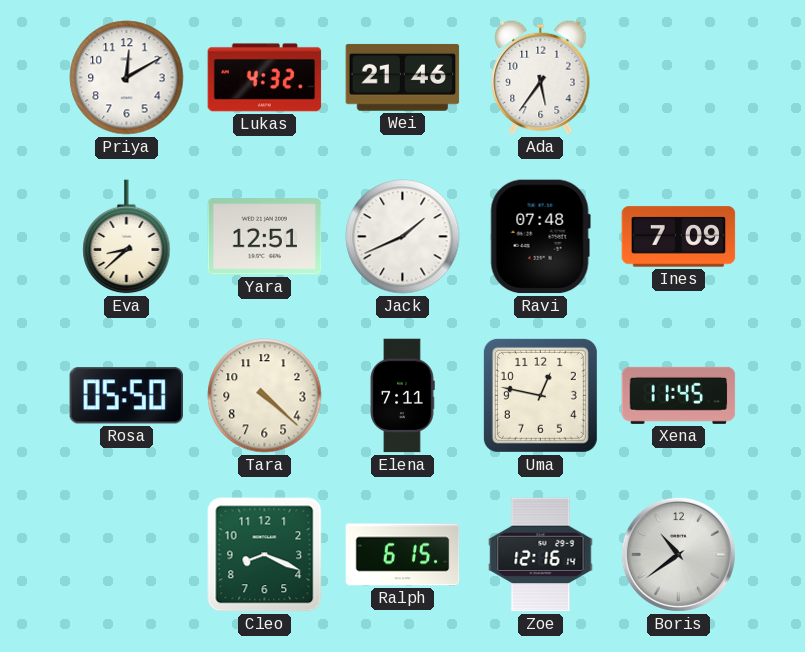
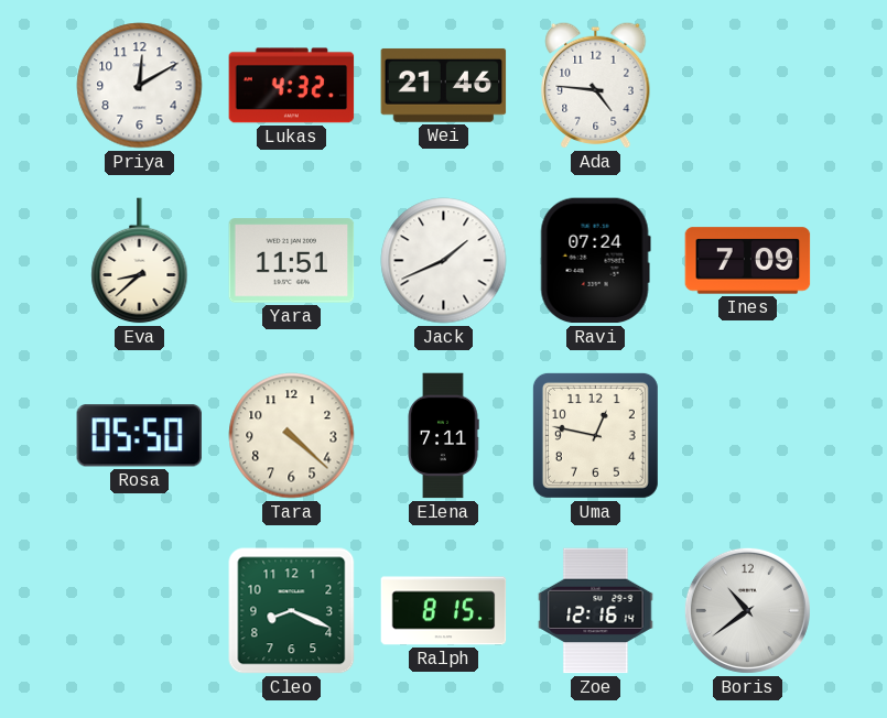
Ada: 5:36 -> 4:46
Yara: 12:51 -> 11:51
Ravi: 07:48 -> 07:24
Xena: 11:45 -> none
Ralph: 6:15 -> 8:15
